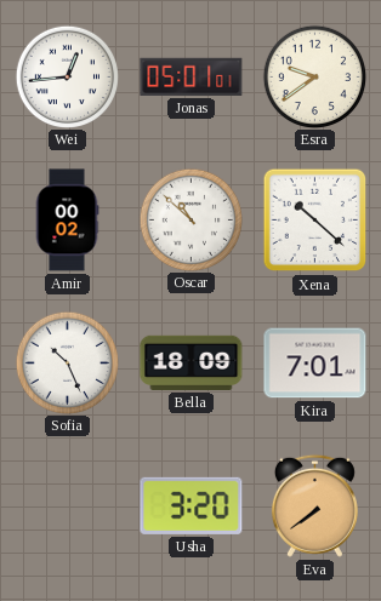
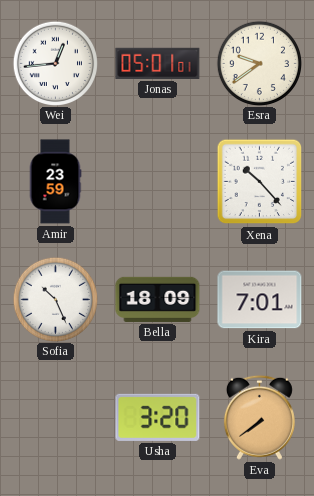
Amir: 00:02 -> 23:59
Oscar: 10:52 -> none
Xena: 10:22 -> 10:23
